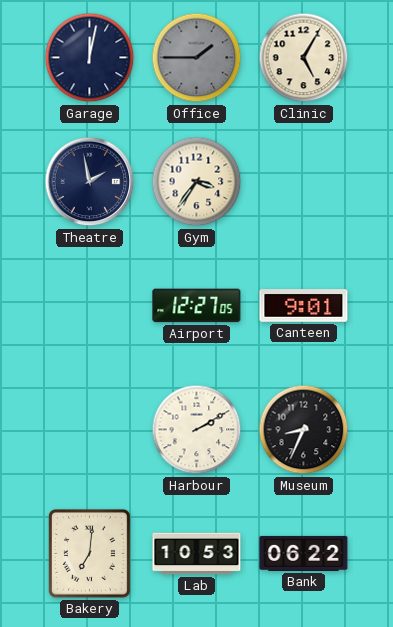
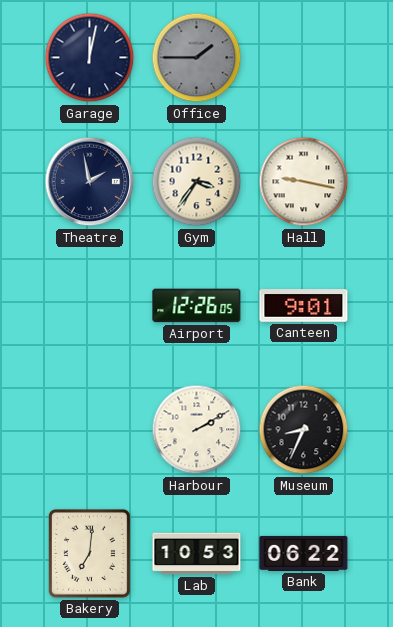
Clinic: 5:05 -> none
Hall: none -> 9:17
Airport: 12:27 -> 12:26
